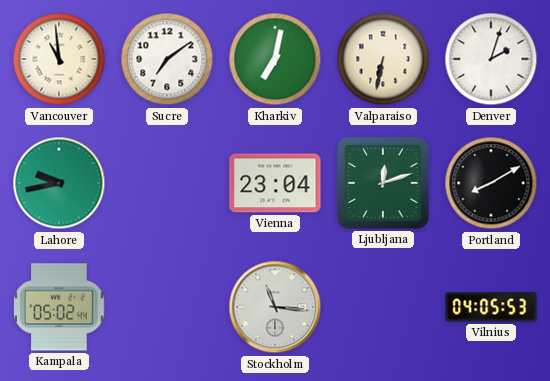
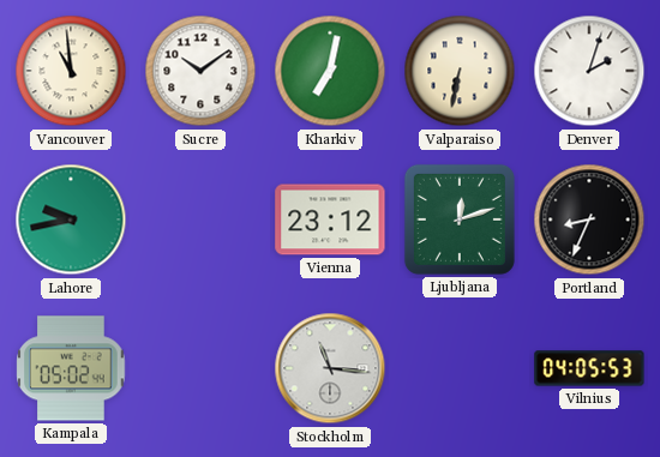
Sucre: 7:09 -> 10:09
Vienna: 23:04 -> 23:12
Portland: 8:10 -> 8:34
